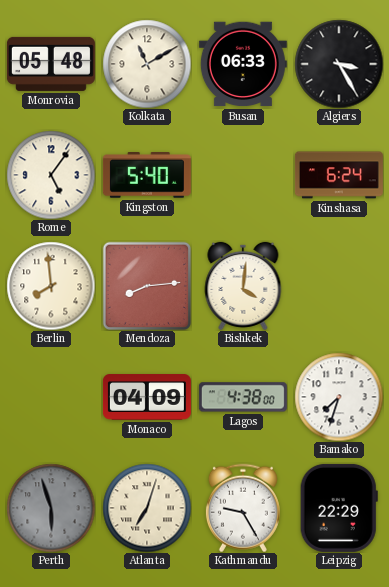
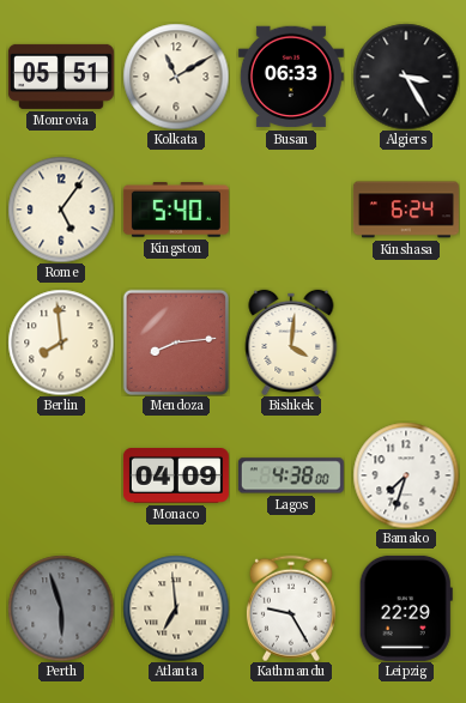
Monrovia: 05:48 -> 05:51
Atlanta: 7:03 -> 6:59
